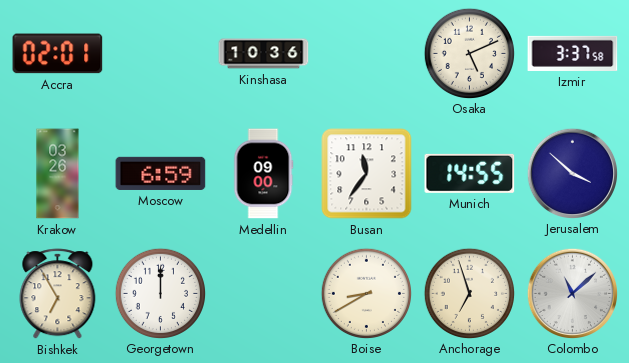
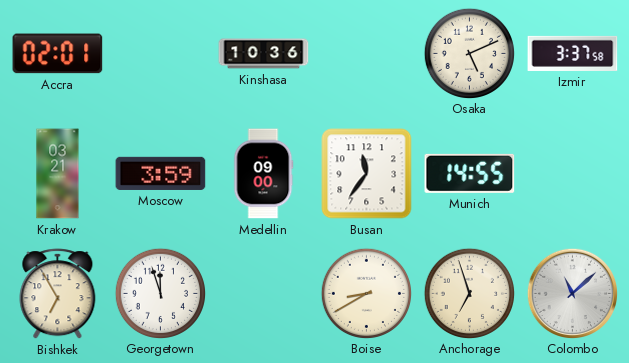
Krakow: 03:26 -> 03:21
Moscow: 6:59 -> 3:59
Jerusalem: 3:52 -> none
Georgetown: 12:00 -> 11:57
